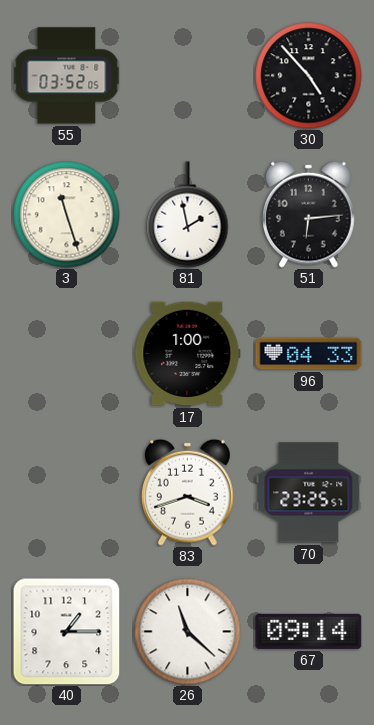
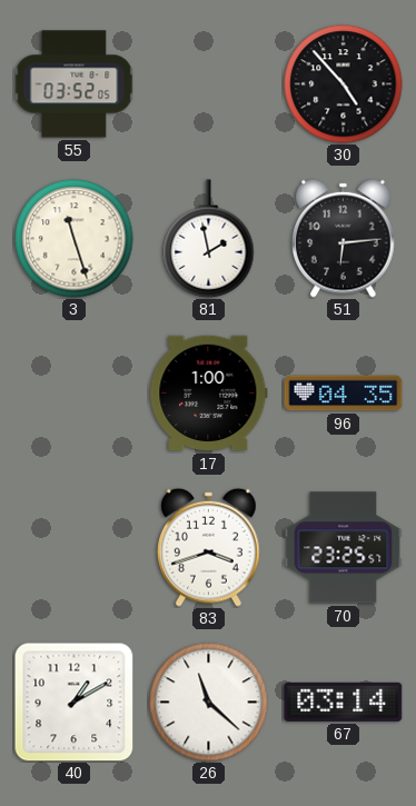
96: 04:33 -> 04:35
40: 1:15 -> 1:10
67: 09:14 -> 03:14
